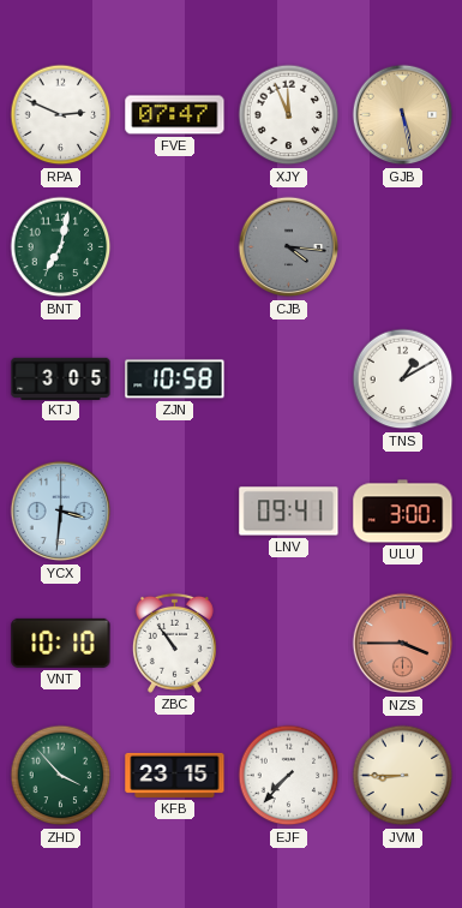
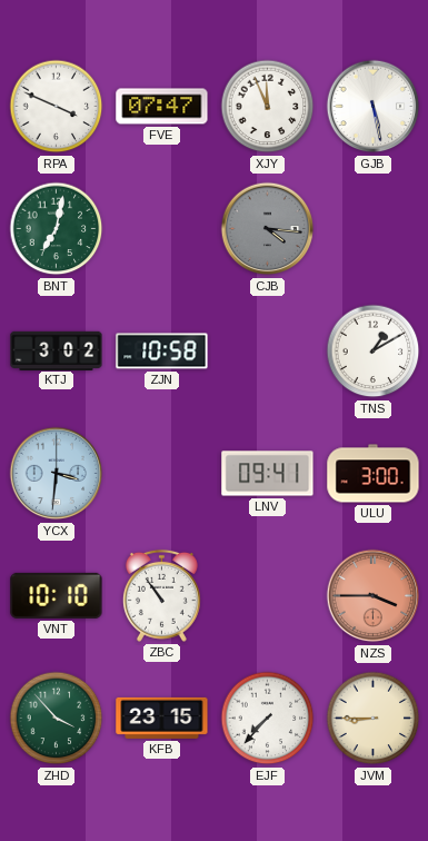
RPA: 2:49 -> 3:49
GJB dial: champagne -> white
KTJ: 3:05 -> 3:02
